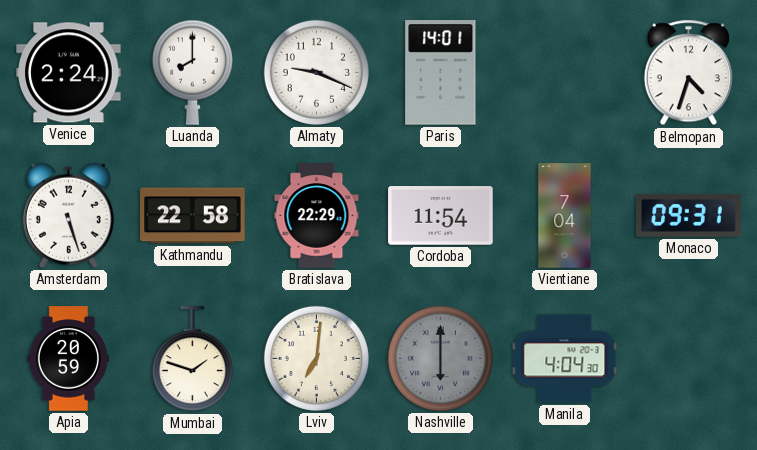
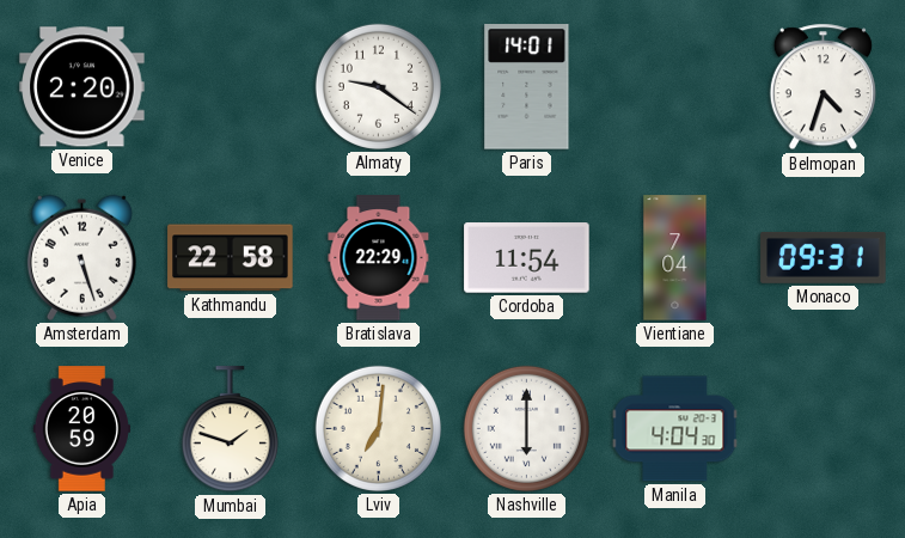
Venice: 2:24 -> 2:20
Luanda: 8:00 -> none
Almaty: 9:19 -> 9:21
Nashville dial: grey -> white
